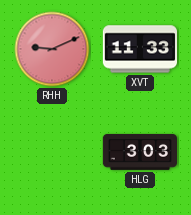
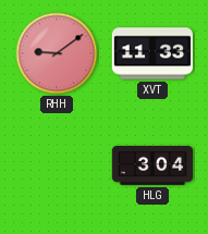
RHH: 9:11 -> 9:09
HLG: 3:03 -> 3:04
